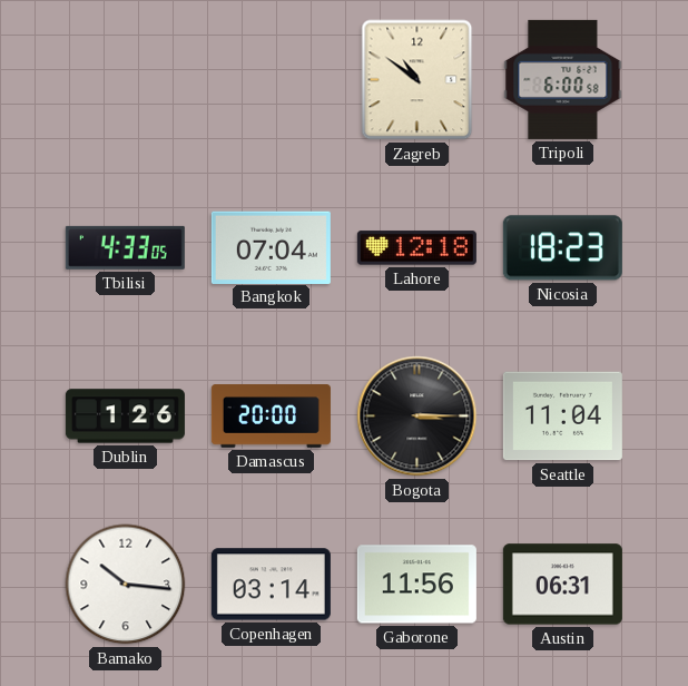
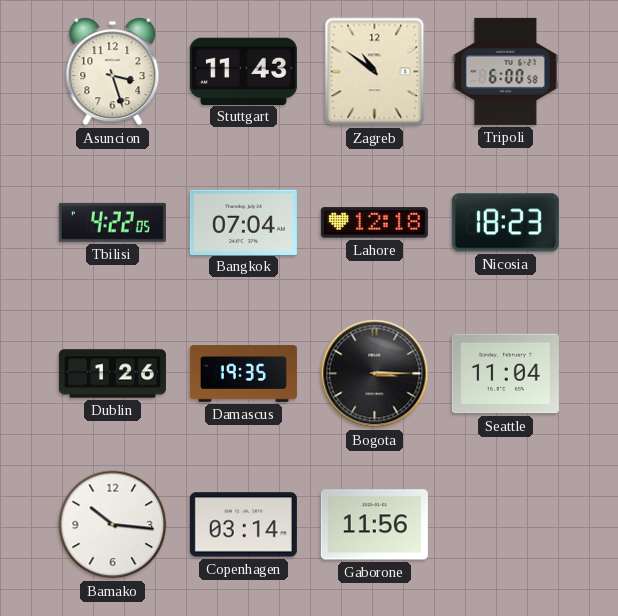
Asuncion: none -> 3:27
Stuttgart: none -> 11:43
Tbilisi: 4:33 -> 4:22
Damascus: 20:00 -> 19:35
Austin: 06:31 -> none
